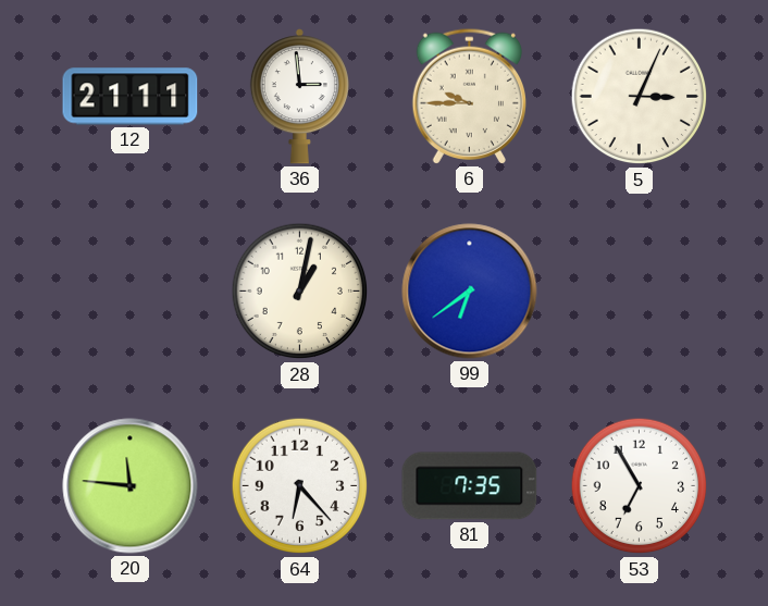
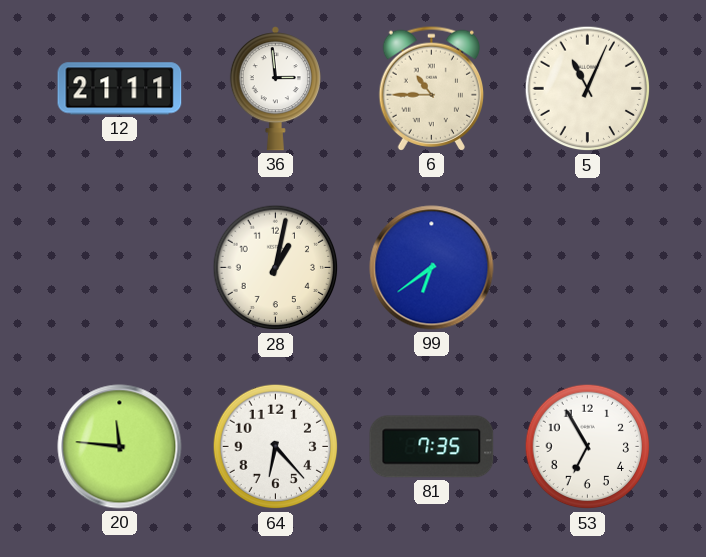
6: 9:45 -> 10:45
5: 3:04 -> 11:04
